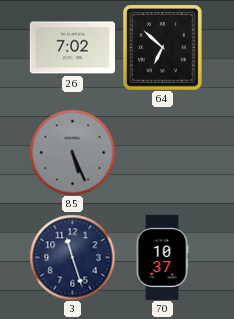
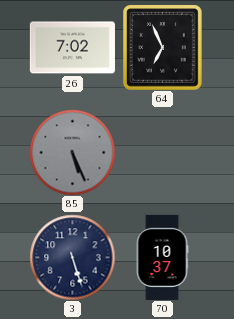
64: 6:52 -> 6:56
3: 11:27 -> 5:27
